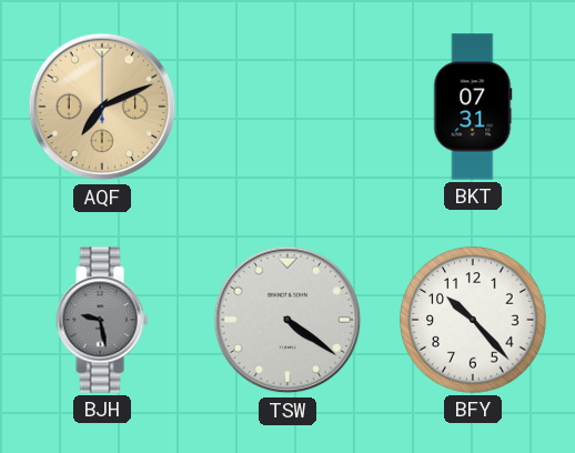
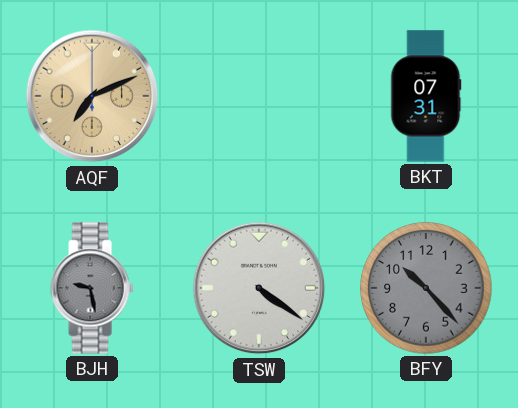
BFY dial: white -> grey
